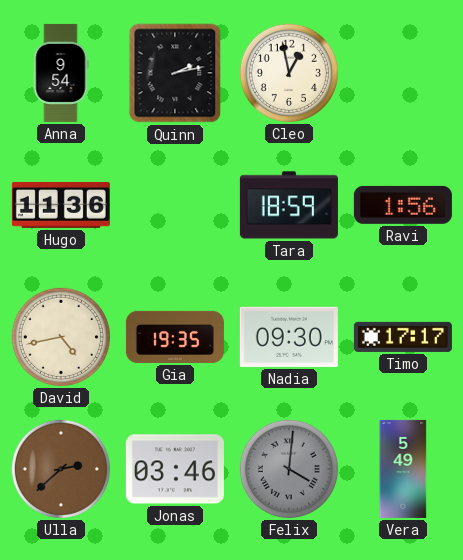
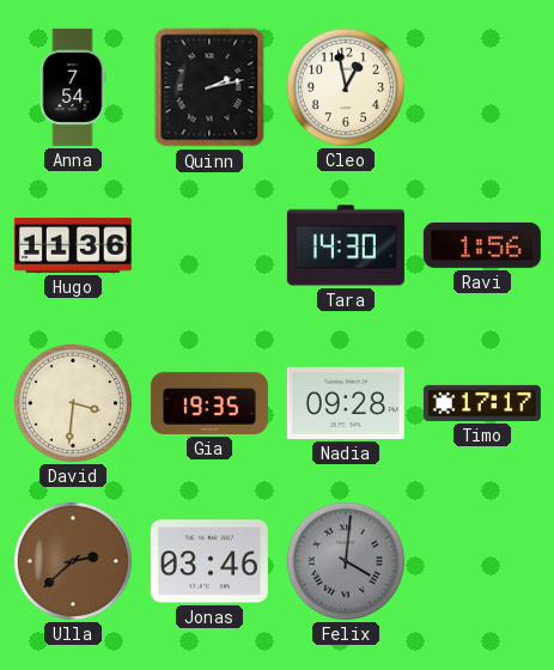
Anna: 9:54 -> 7:54
Tara: 18:59 -> 14:30
David: 4:43 -> 3:31
Nadia: 09:30 -> 09:28
Vera: 5:49 -> none
